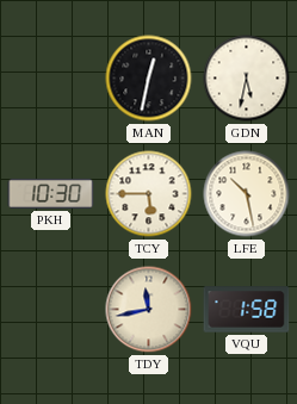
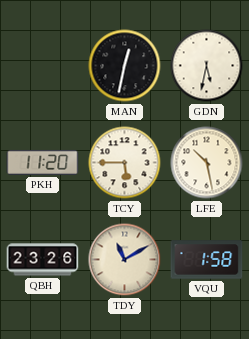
PKH: 10:30 -> 11:20
QBH: none -> 23:26
TDY: 11:43 -> 11:10
